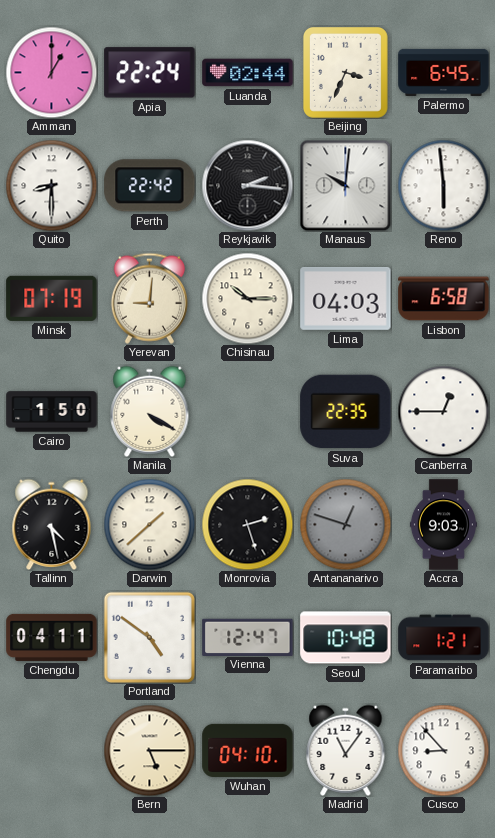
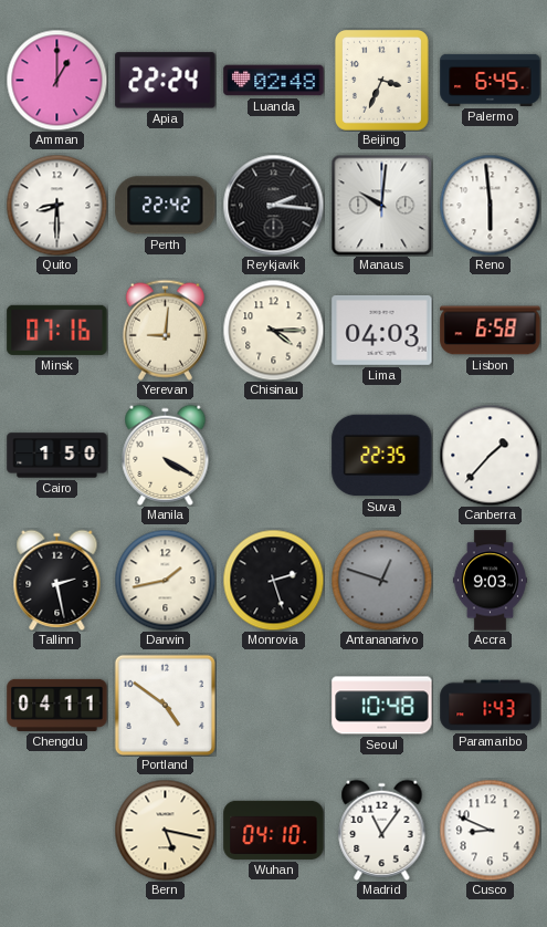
Luanda: 02:44 -> 02:48
Minsk: 07:19 -> 07:16
Chisinau: 10:15 -> 4:15
Canberra: 12:45 -> 1:37
Tallinn: 4:28 -> 2:28
Darwin: 1:38 -> 1:43
Vienna: 12:47 -> none
Paramaribo: 1:21 -> 1:43
Bern: 5:15 -> 5:17
Cusco: 8:53 -> 8:49
